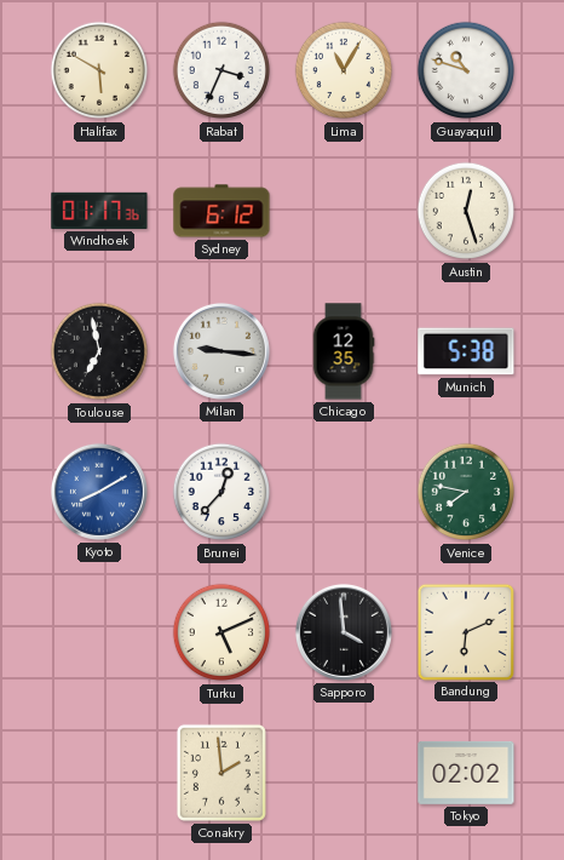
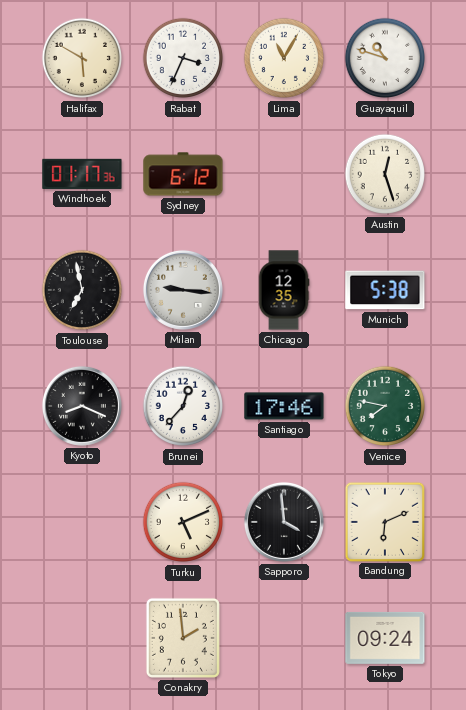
Kyoto: 8:10 -> 8:19
Kyoto dial: blue -> black
Santiago: none -> 17:46
Tokyo: 02:02 -> 09:24
